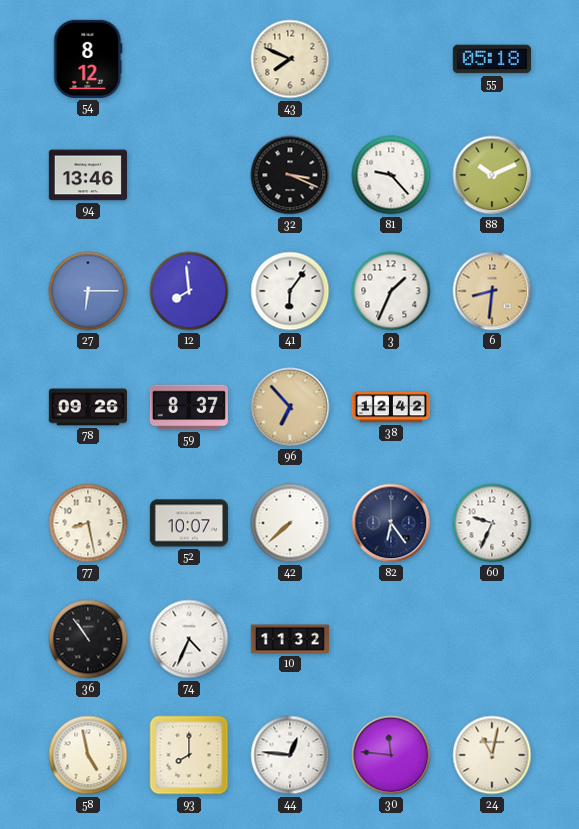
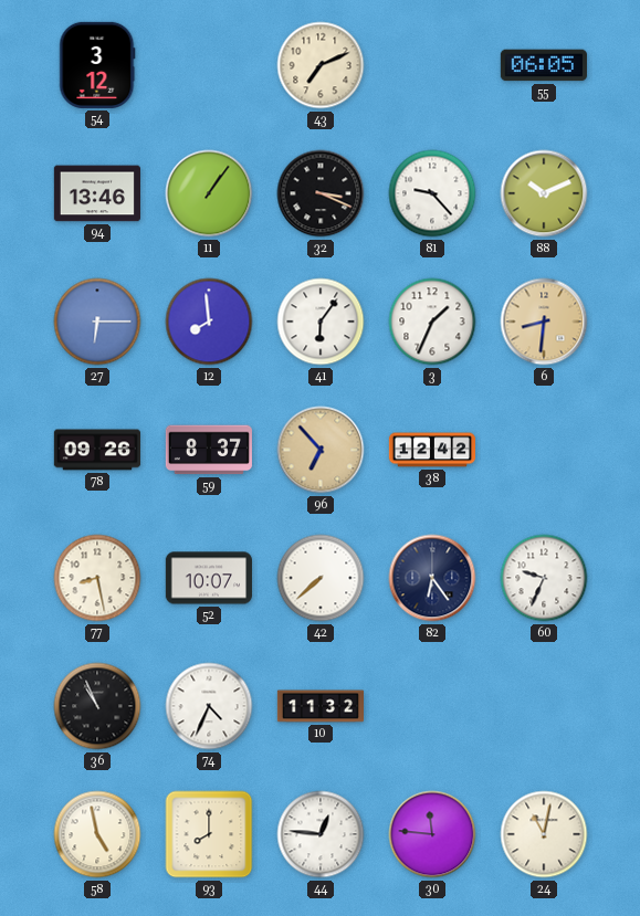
54: 8:12 -> 3:12
43: 7:49 -> 7:11
55: 05:18 -> 06:05
11: none -> 1:06
36: 10:54 -> 10:56
